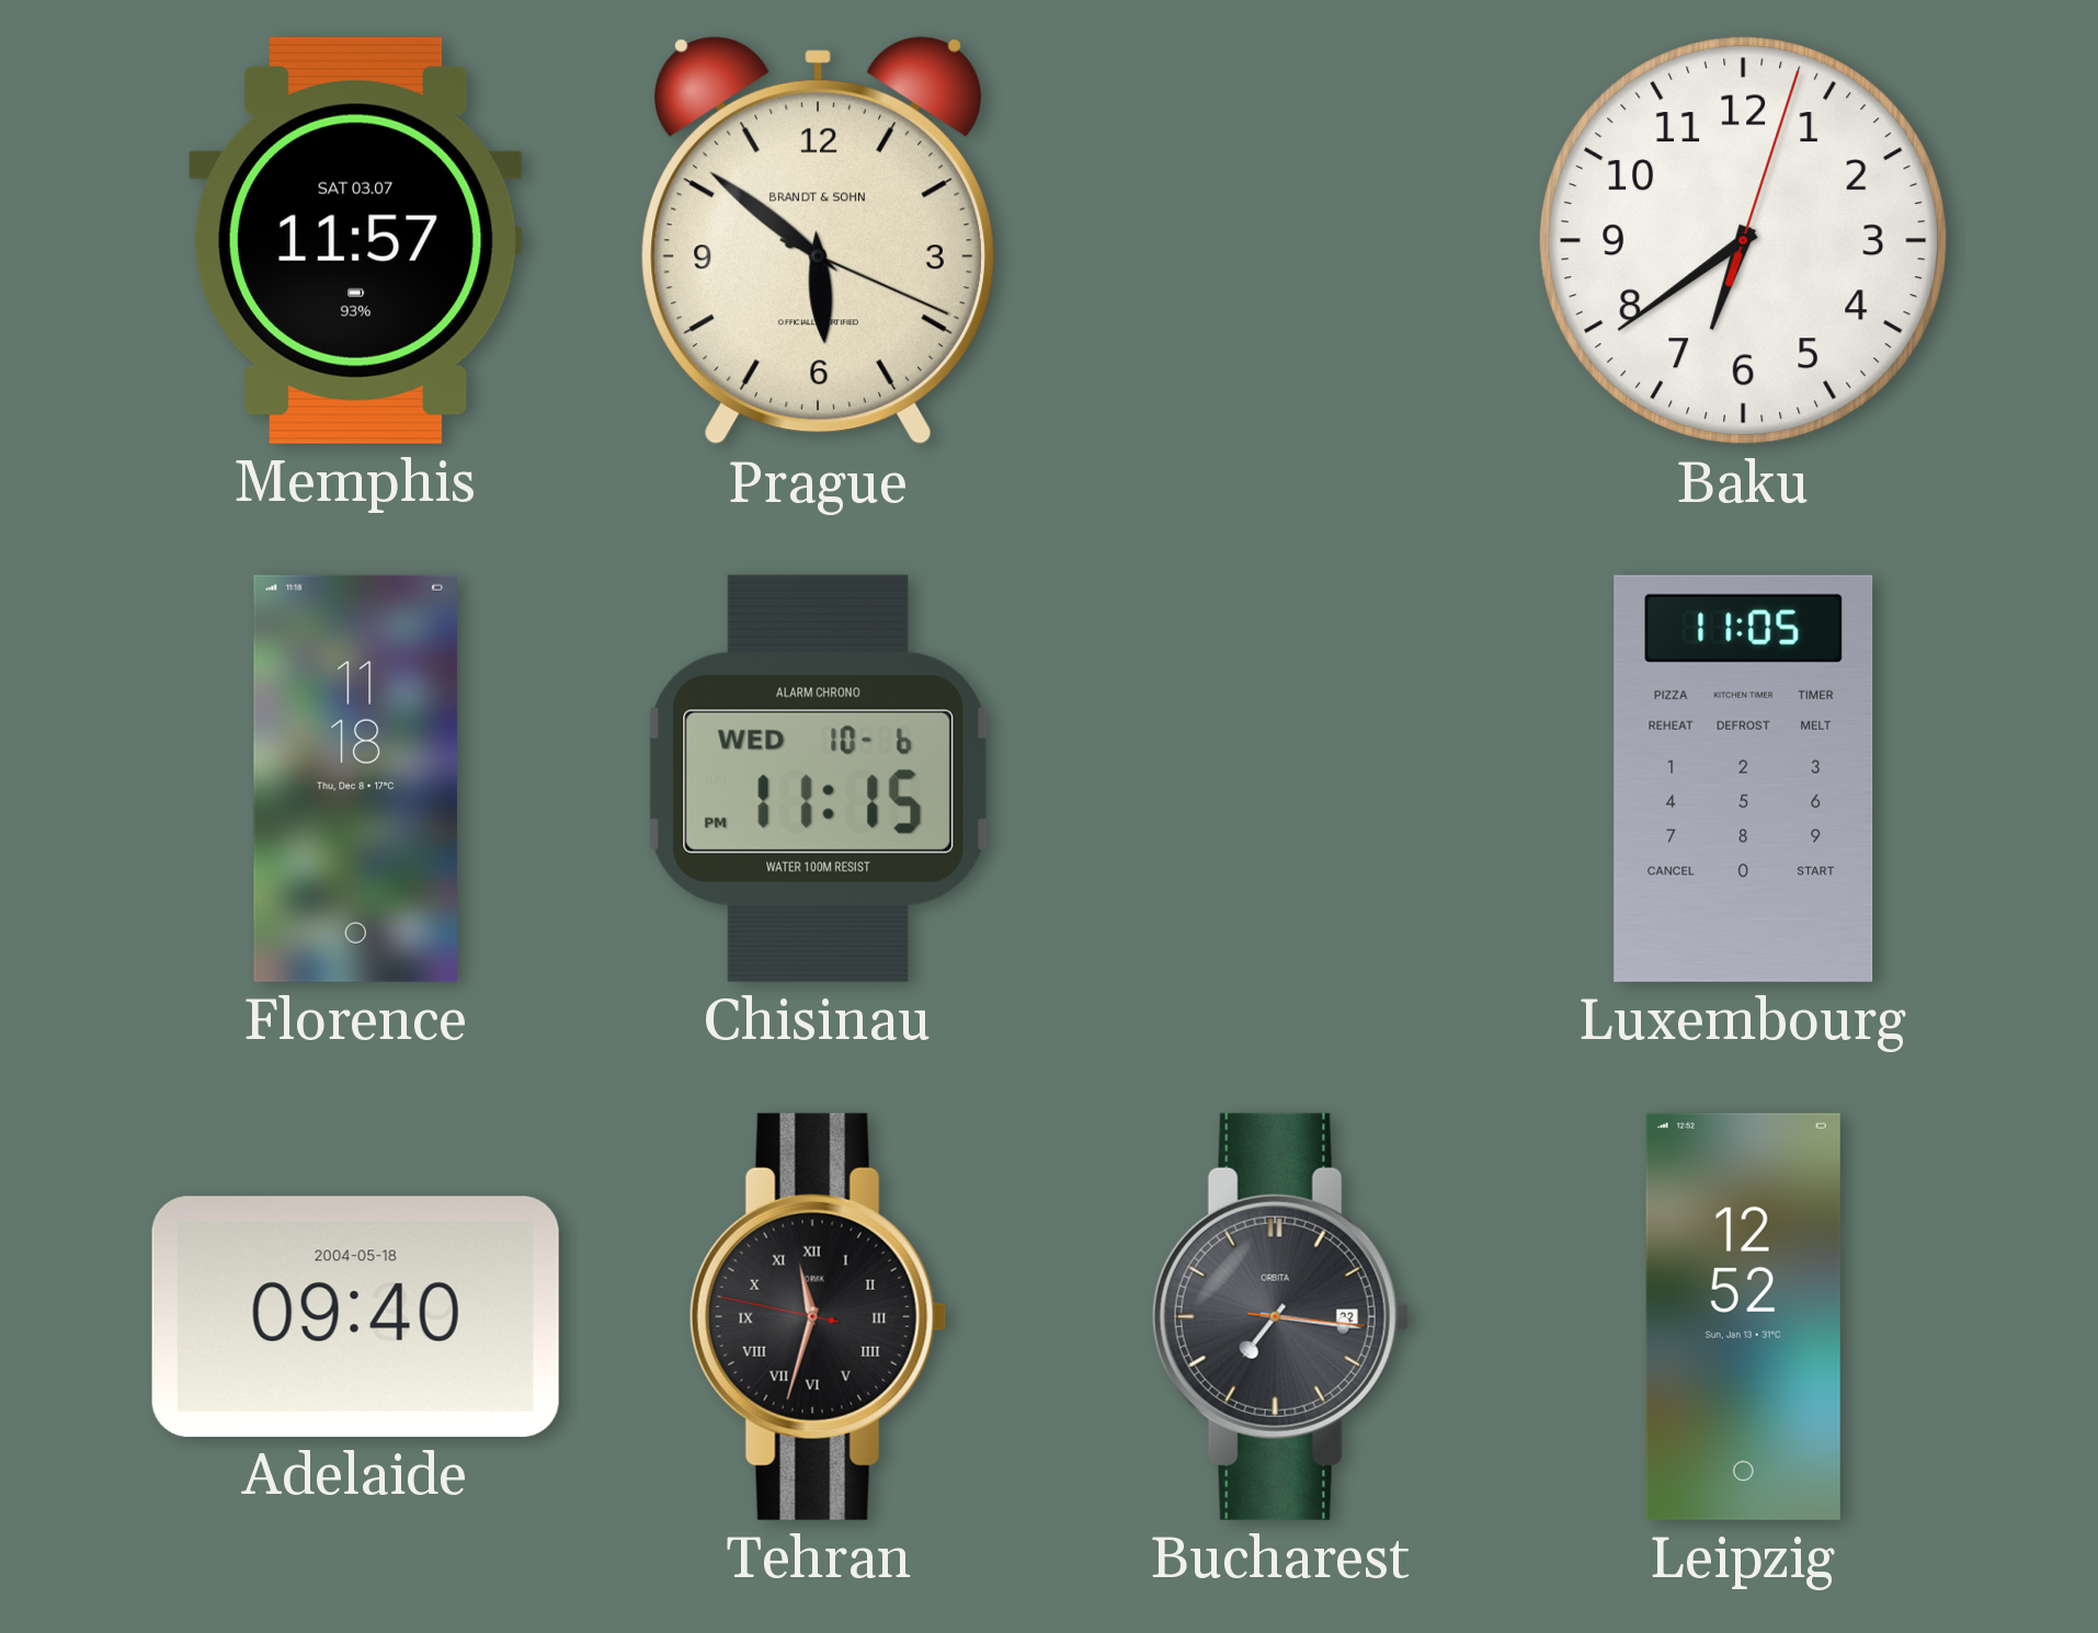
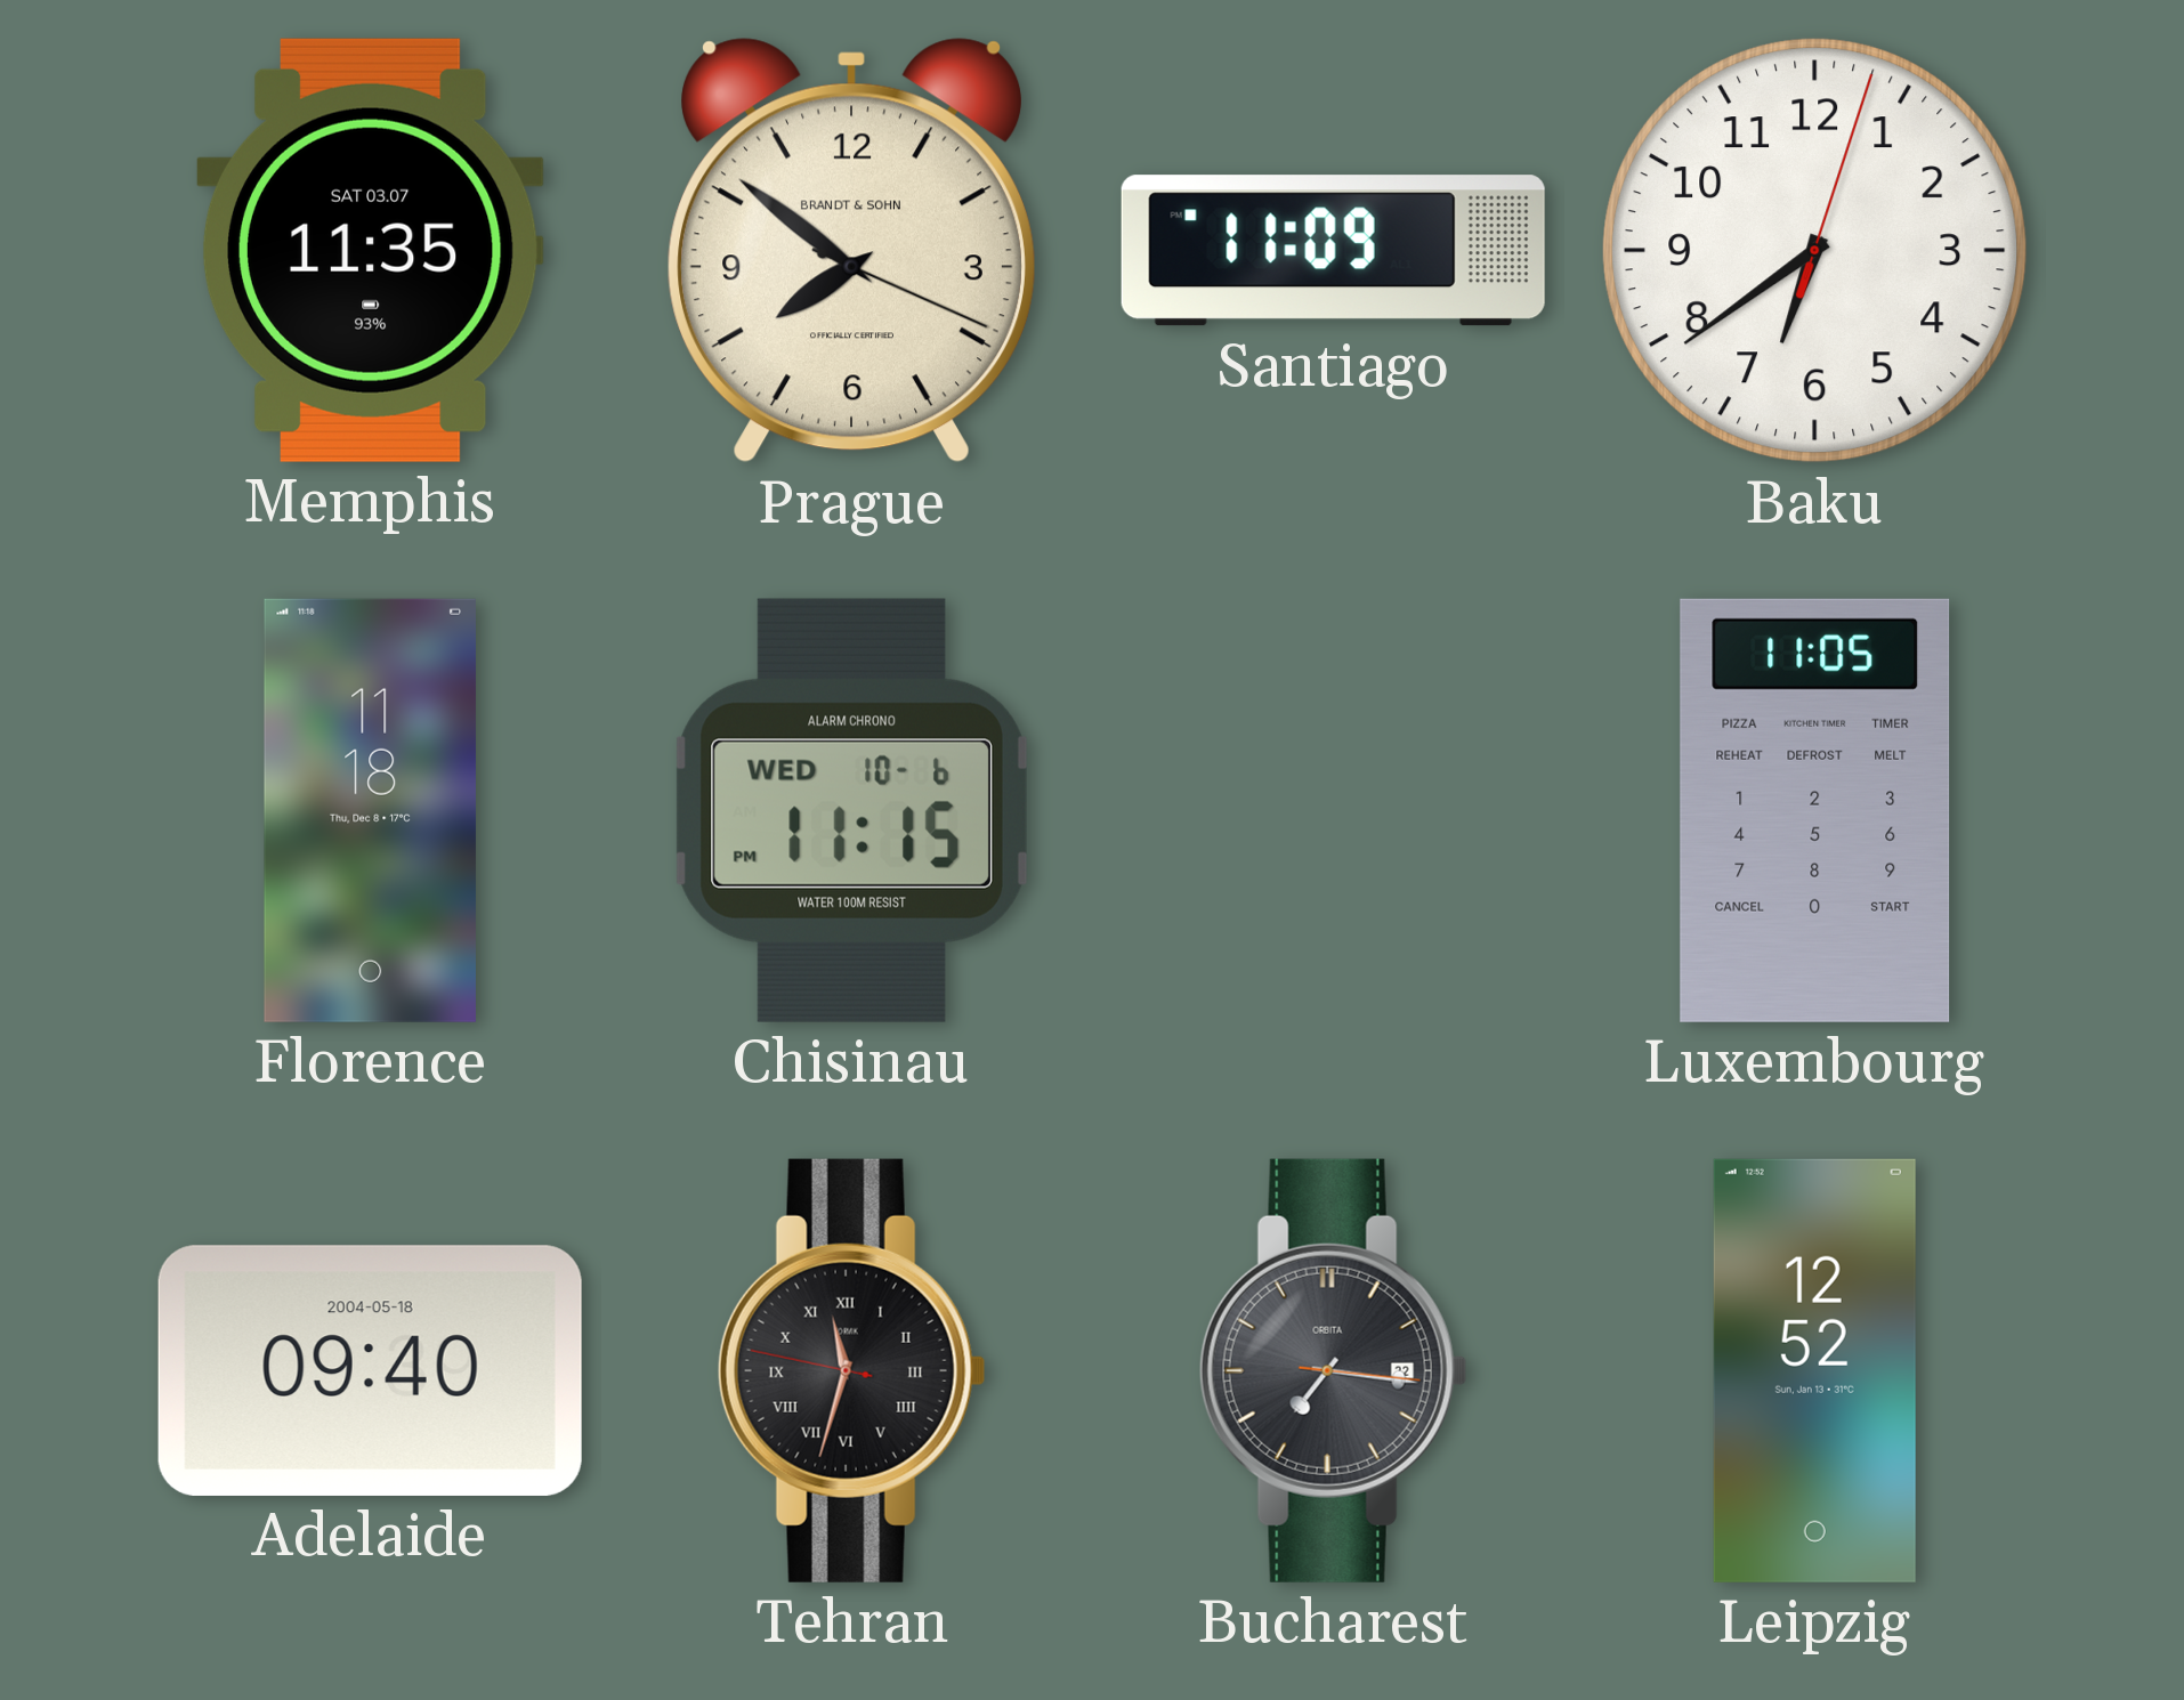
Memphis: 11:57 -> 11:35
Prague: 5:51 -> 7:51
Santiago: none -> 11:09
